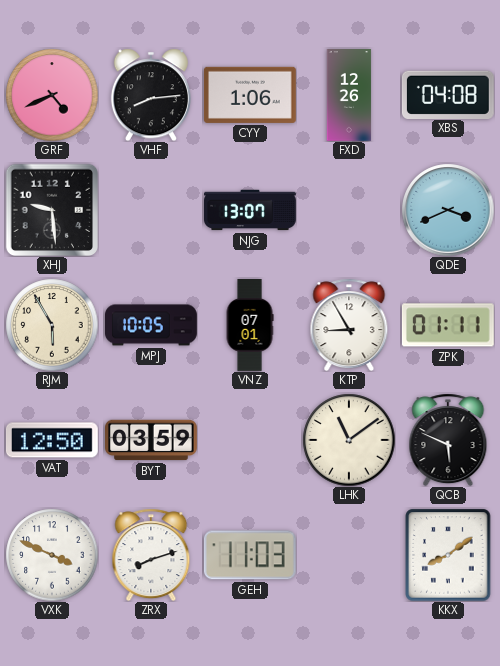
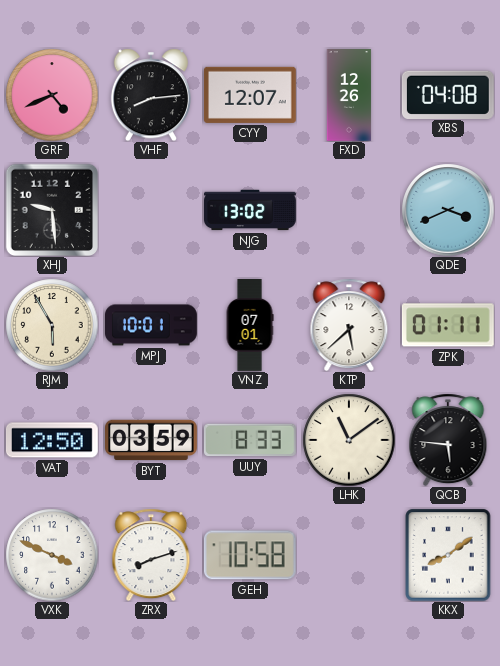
CYY: 1:06 -> 12:07
NJG: 13:07 -> 13:02
MPJ: 10:05 -> 10:01
KTP: 8:55 -> 5:38
UUY: none -> 8:33
QCB: 5:49 -> 5:46
GEH: 11:03 -> 10:58
